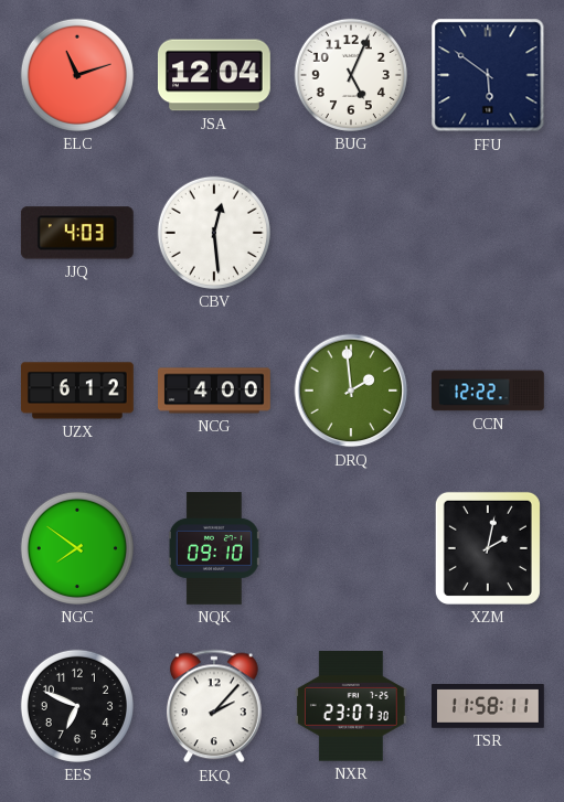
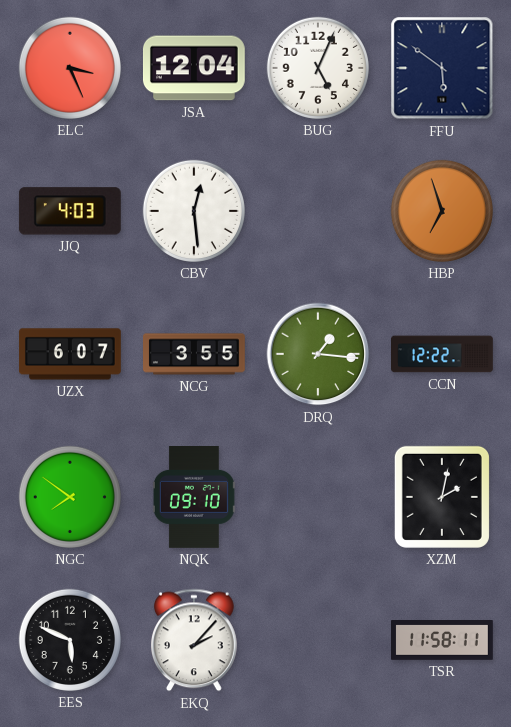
ELC: 11:12 -> 3:26
HBP: none -> 6:57
UZX: 6:12 -> 6:07
NCG: 4:00 -> 3:55
DRQ: 1:59 -> 1:16
EES: 6:49 -> 5:49
NXR: 23:07 -> none
